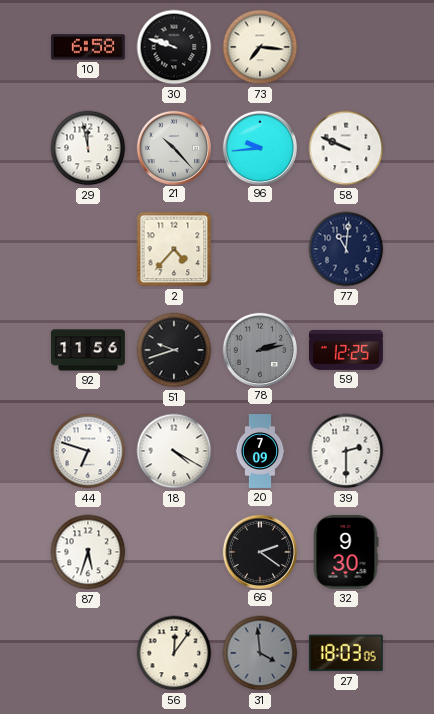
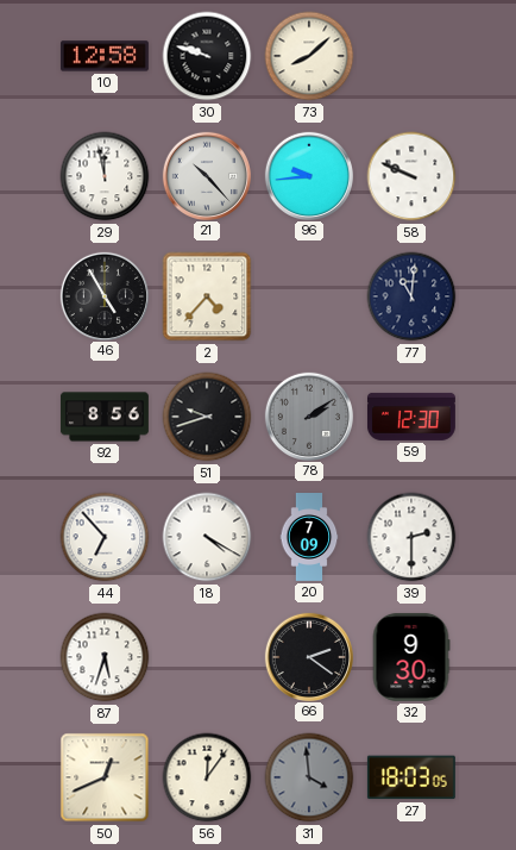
10: 6:58 -> 12:58
73: 7:16 -> 8:08
46: none -> 4:55
92: 11:56 -> 8:56
78: 2:13 -> 2:09
59: 12:25 -> 12:30
44: 6:48 -> 6:53
50: none -> 12:41
